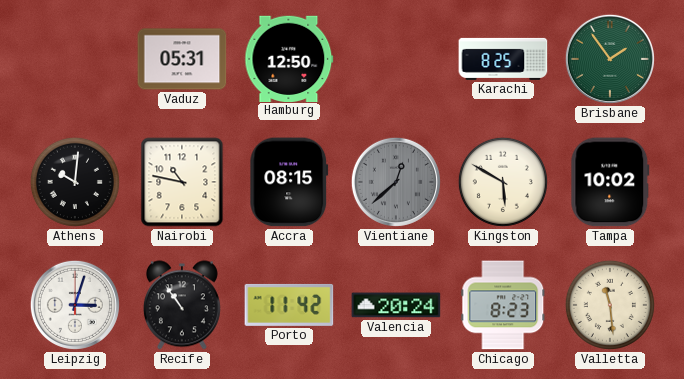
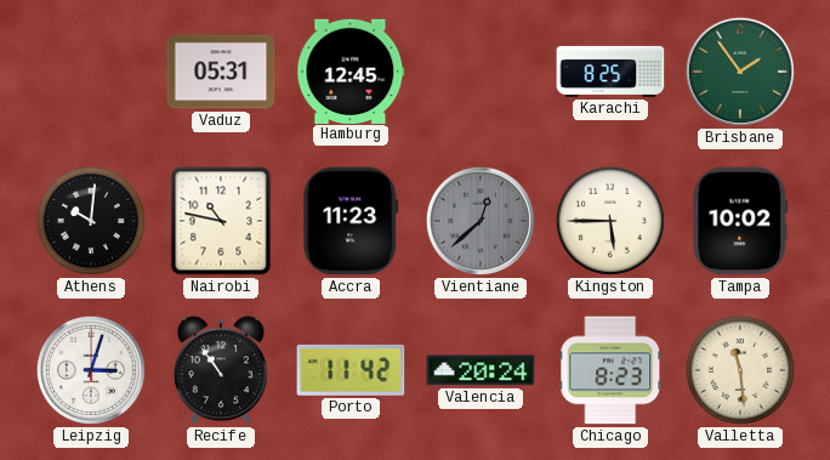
Hamburg: 12:50 -> 12:45
Accra: 08:15 -> 11:23
Kingston: 5:50 -> 5:45
